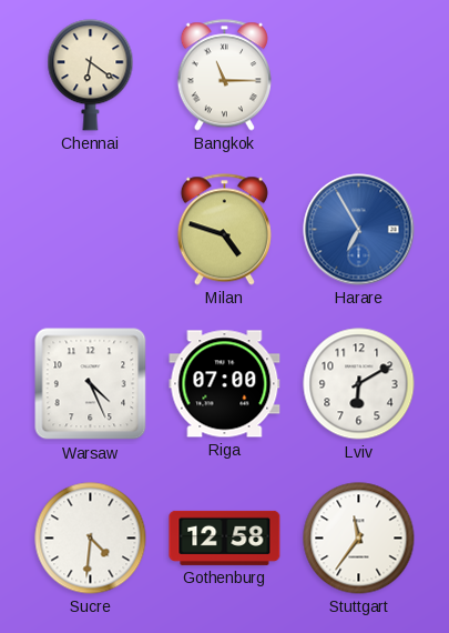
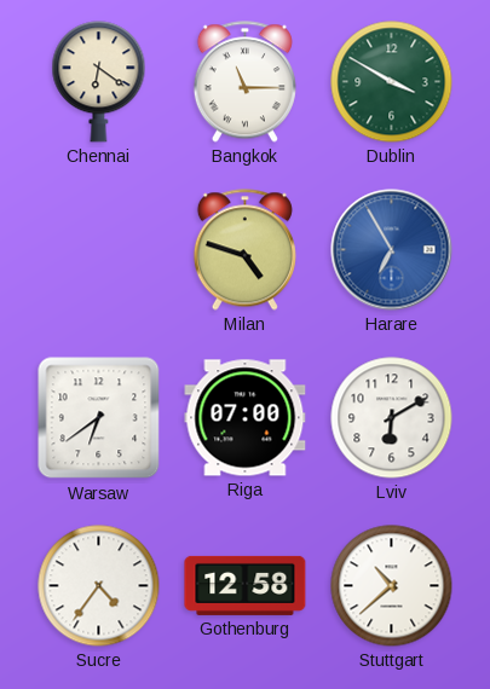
Dublin: none -> 3:50
Warsaw: 4:26 -> 6:39
Sucre: 4:31 -> 4:36
Stuttgart: 11:36 -> 10:38
